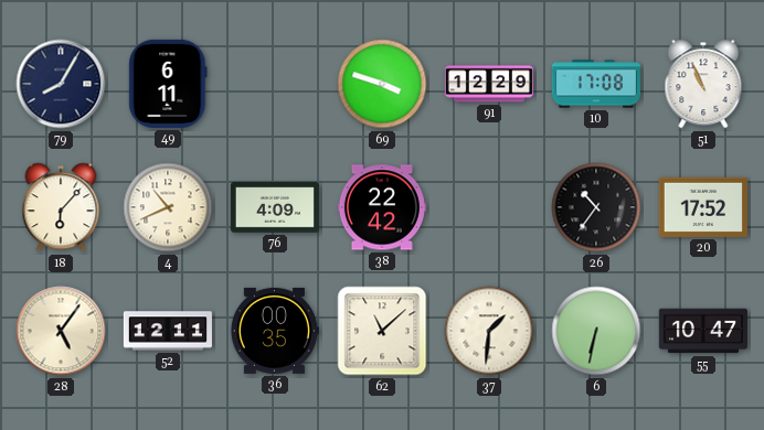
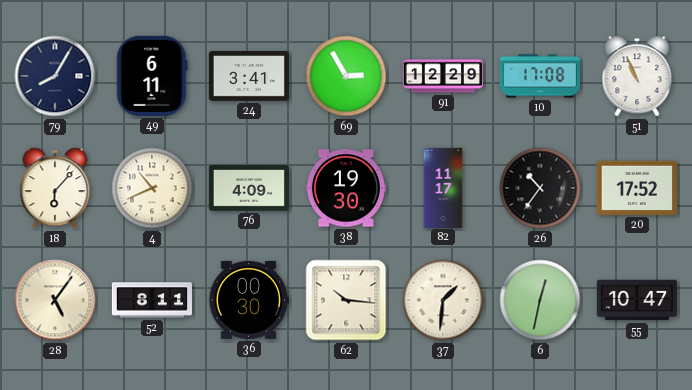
24: none -> 3:41
69: 3:48 -> 2:55
38: 22:42 -> 19:30
82: none -> 11:17
52: 12:11 -> 8:11
36: 00:35 -> 00:30
62: 11:08 -> 10:16
6: 6:32 -> 12:32
